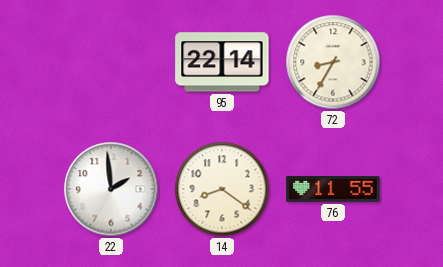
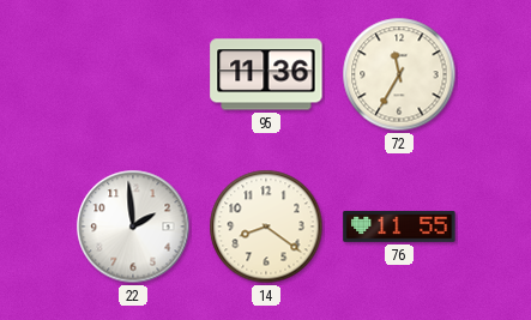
95: 22:14 -> 11:36
72: 8:35 -> 11:35
